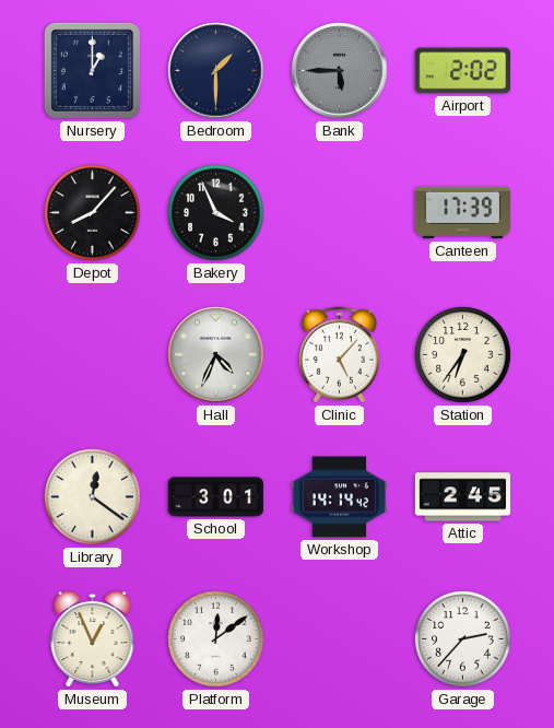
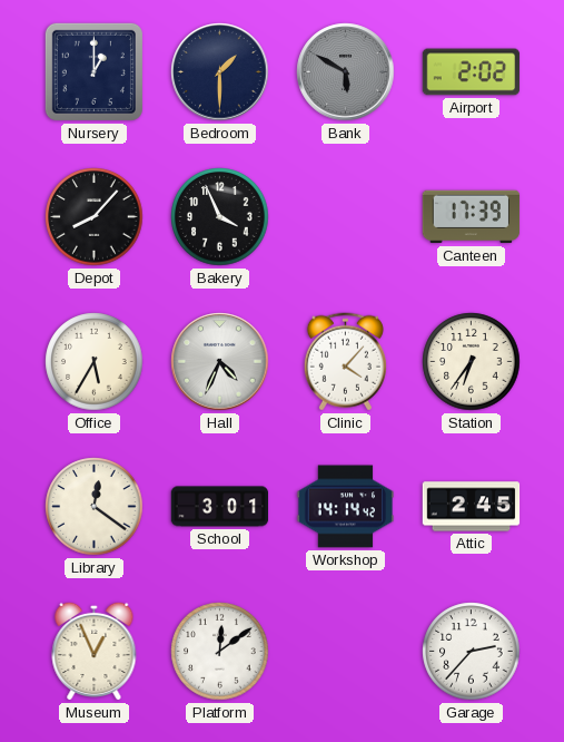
Bank: 5:45 -> 5:50
Office: none -> 5:35
Clinic: 5:07 -> 4:07
